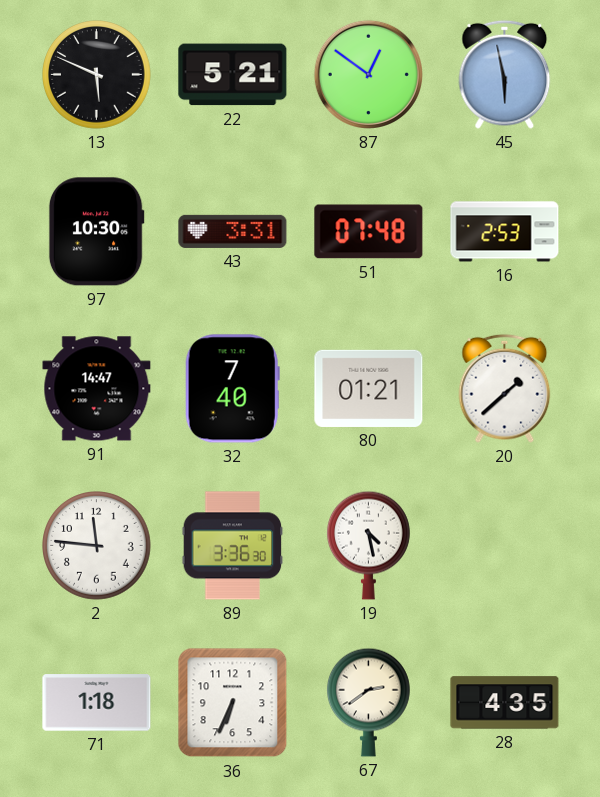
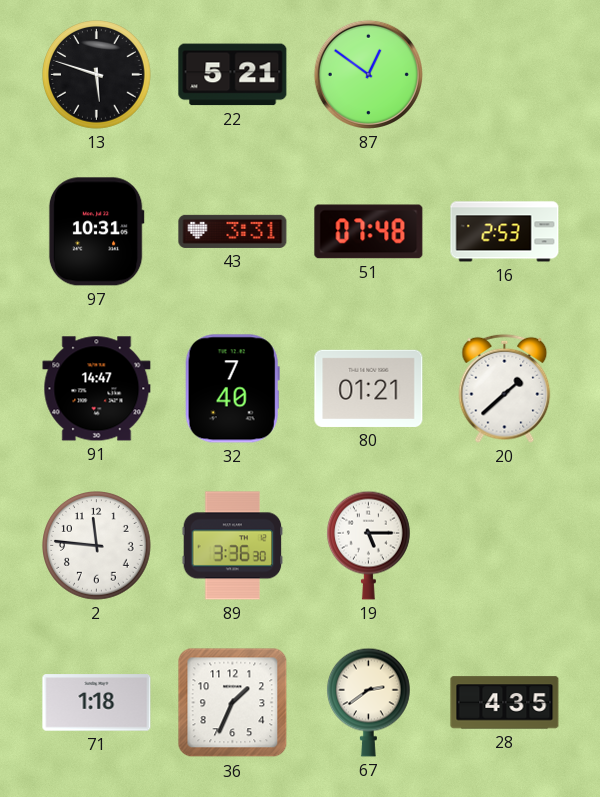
13: 5:49 -> 5:48
45: 5:58 -> none
97: 10:30 -> 10:31
19: 4:28 -> 5:15
36: 6:34 -> 1:34
